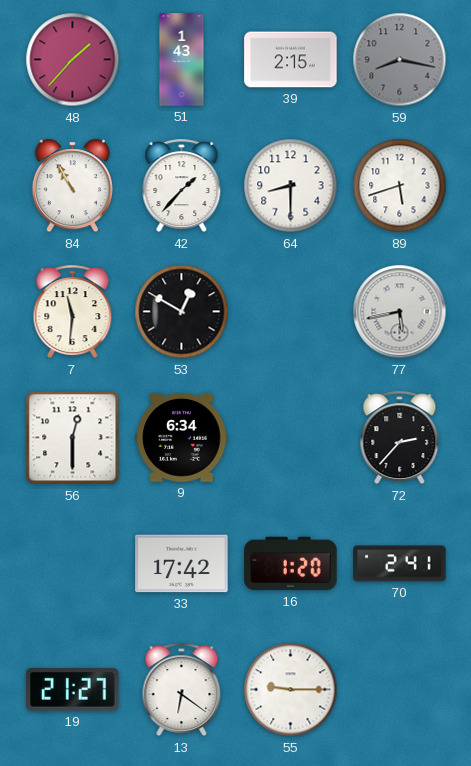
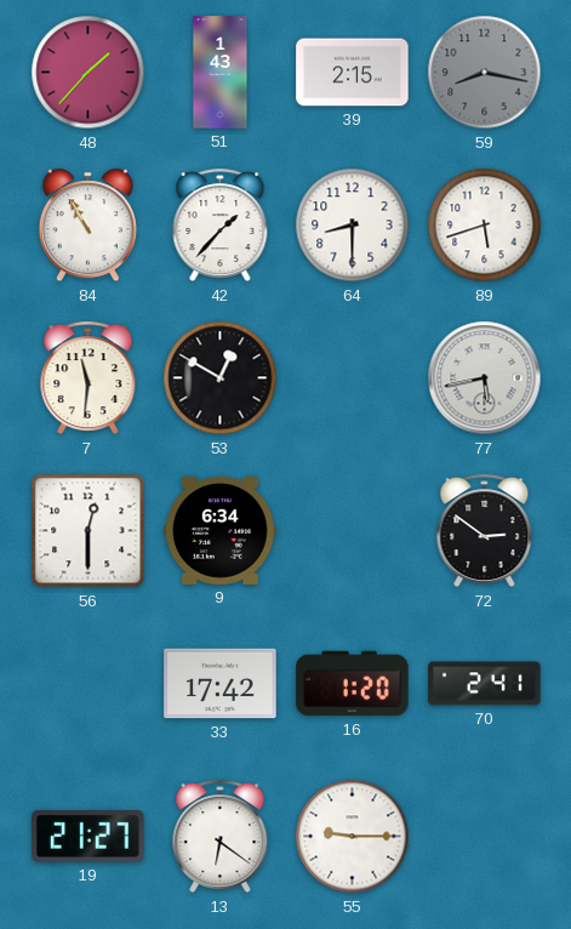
72: 2:37 -> 2:51
